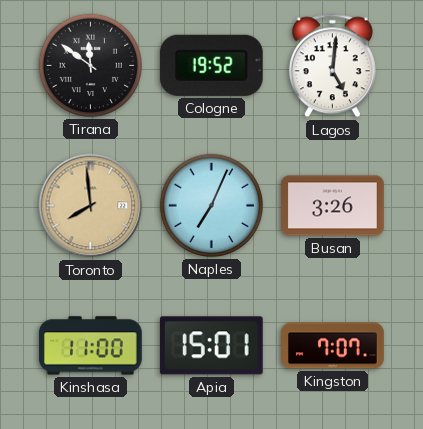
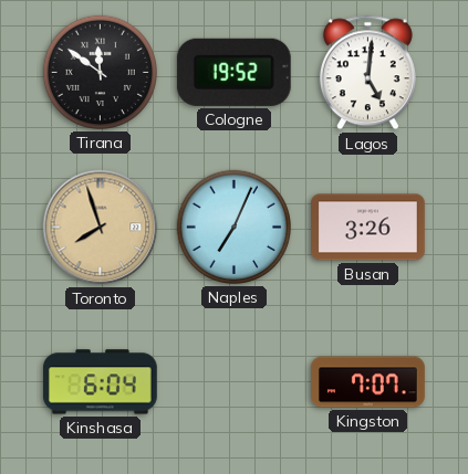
Toronto: 7:59 -> 7:57
Kinshasa: 11:00 -> 6:04
Apia: 15:01 -> none
